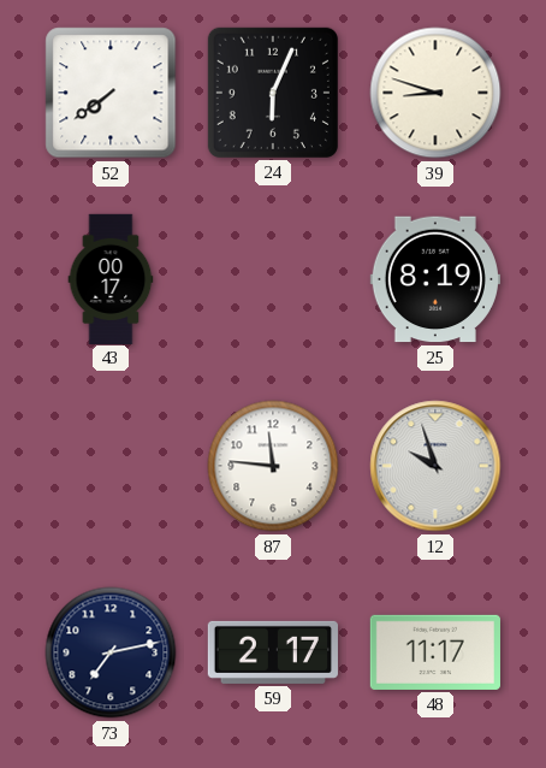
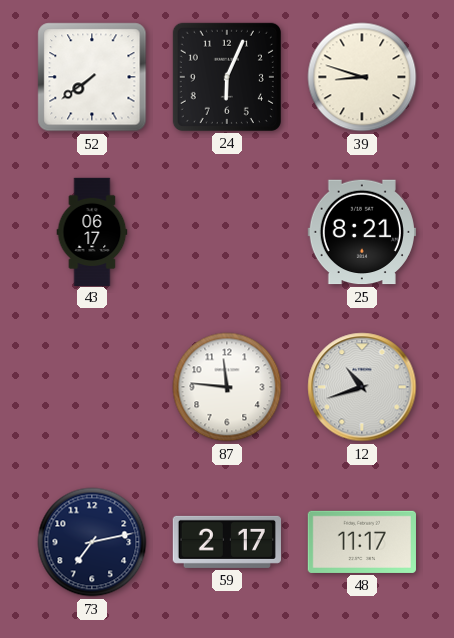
43: 00:17 -> 06:17
25: 8:19 -> 8:21
12: 9:57 -> 10:42
